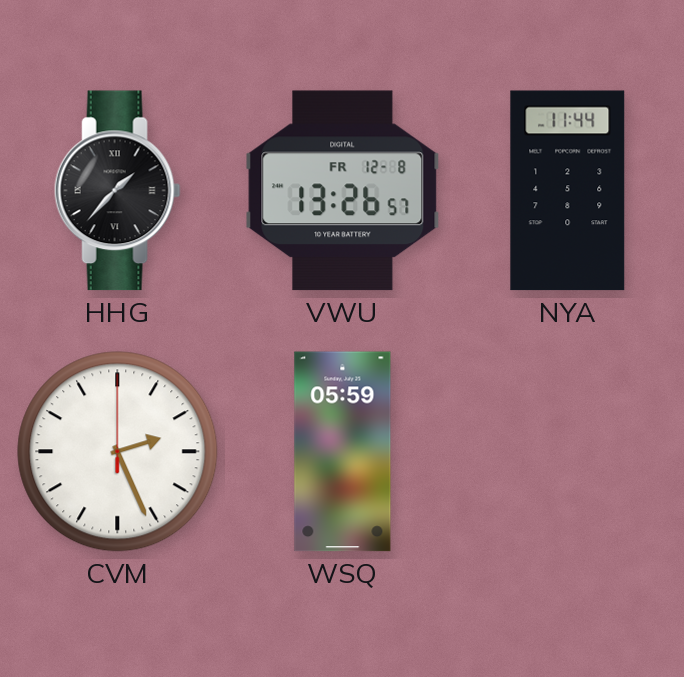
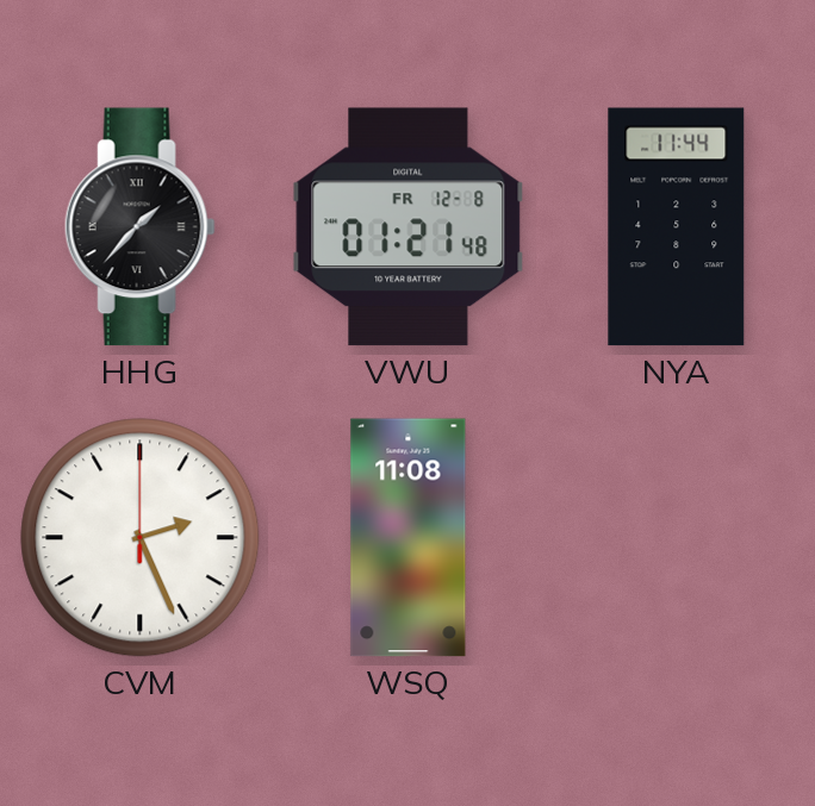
VWU: 13:26 -> 01:21
WSQ: 05:59 -> 11:08
